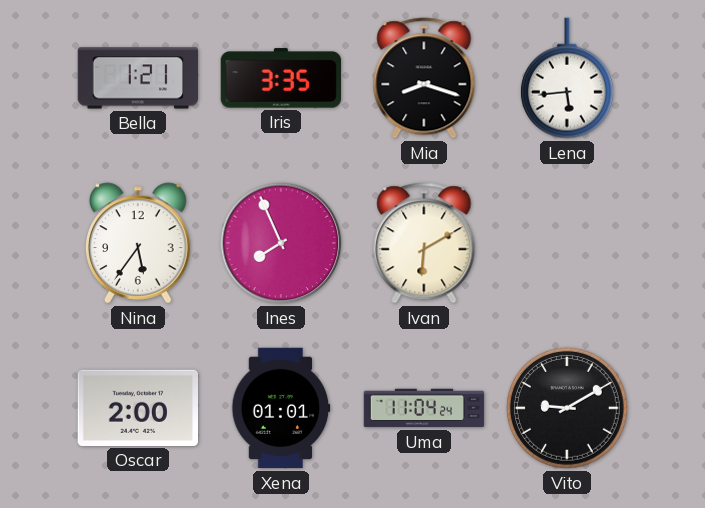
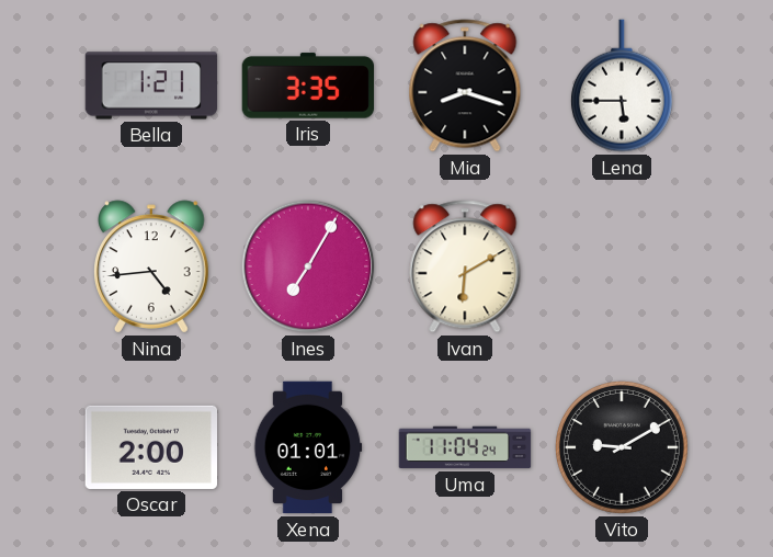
Lena: 5:44 -> 5:45
Nina: 5:36 -> 4:44
Ines: 7:56 -> 7:05
